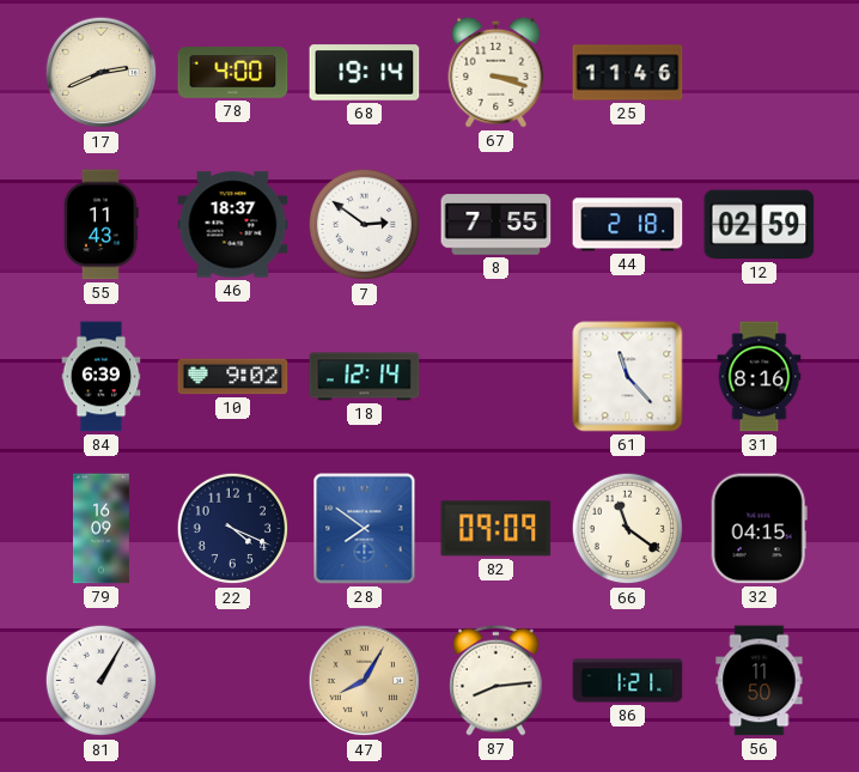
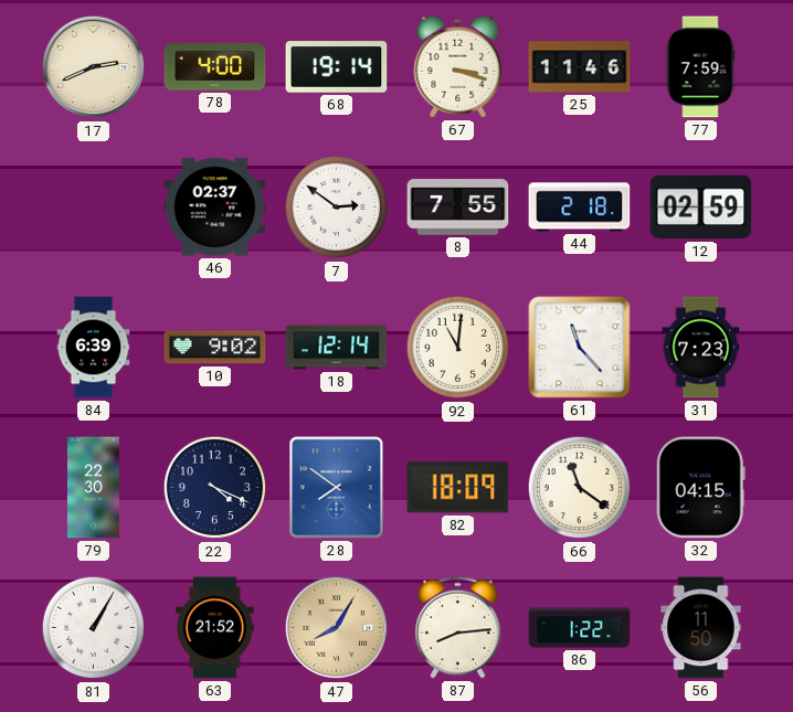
77: none -> 7:59
55: 11:43 -> none
46: 18:37 -> 02:37
92: none -> 11:01
31: 8:16 -> 7:23
79: 16:09 -> 22:30
82: 09:09 -> 18:09
63: none -> 21:52
86: 1:21 -> 1:22
